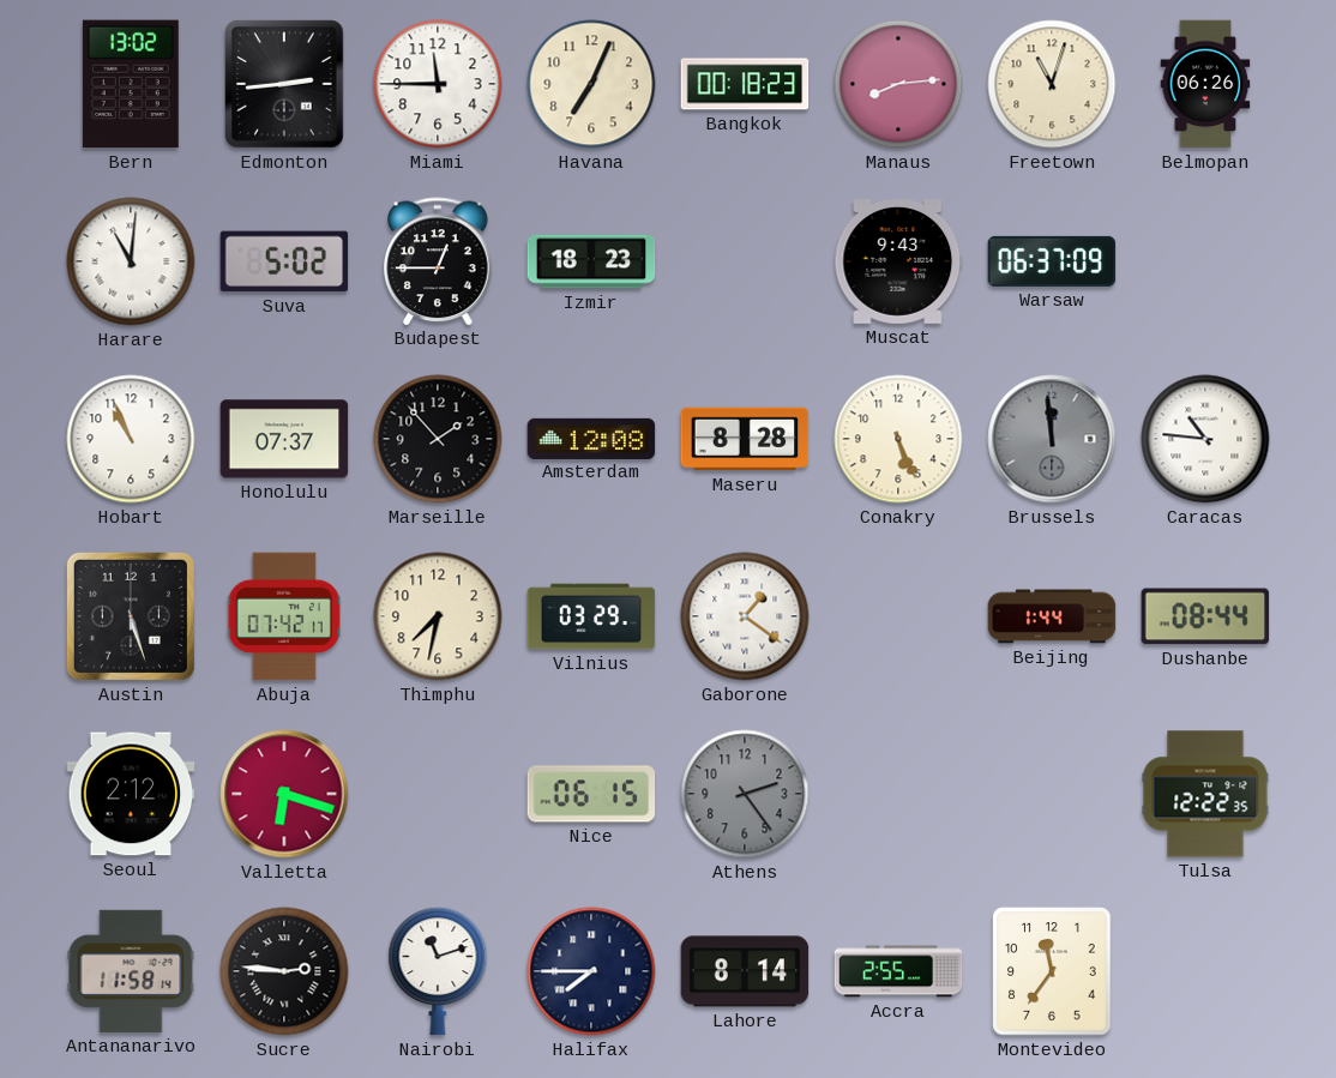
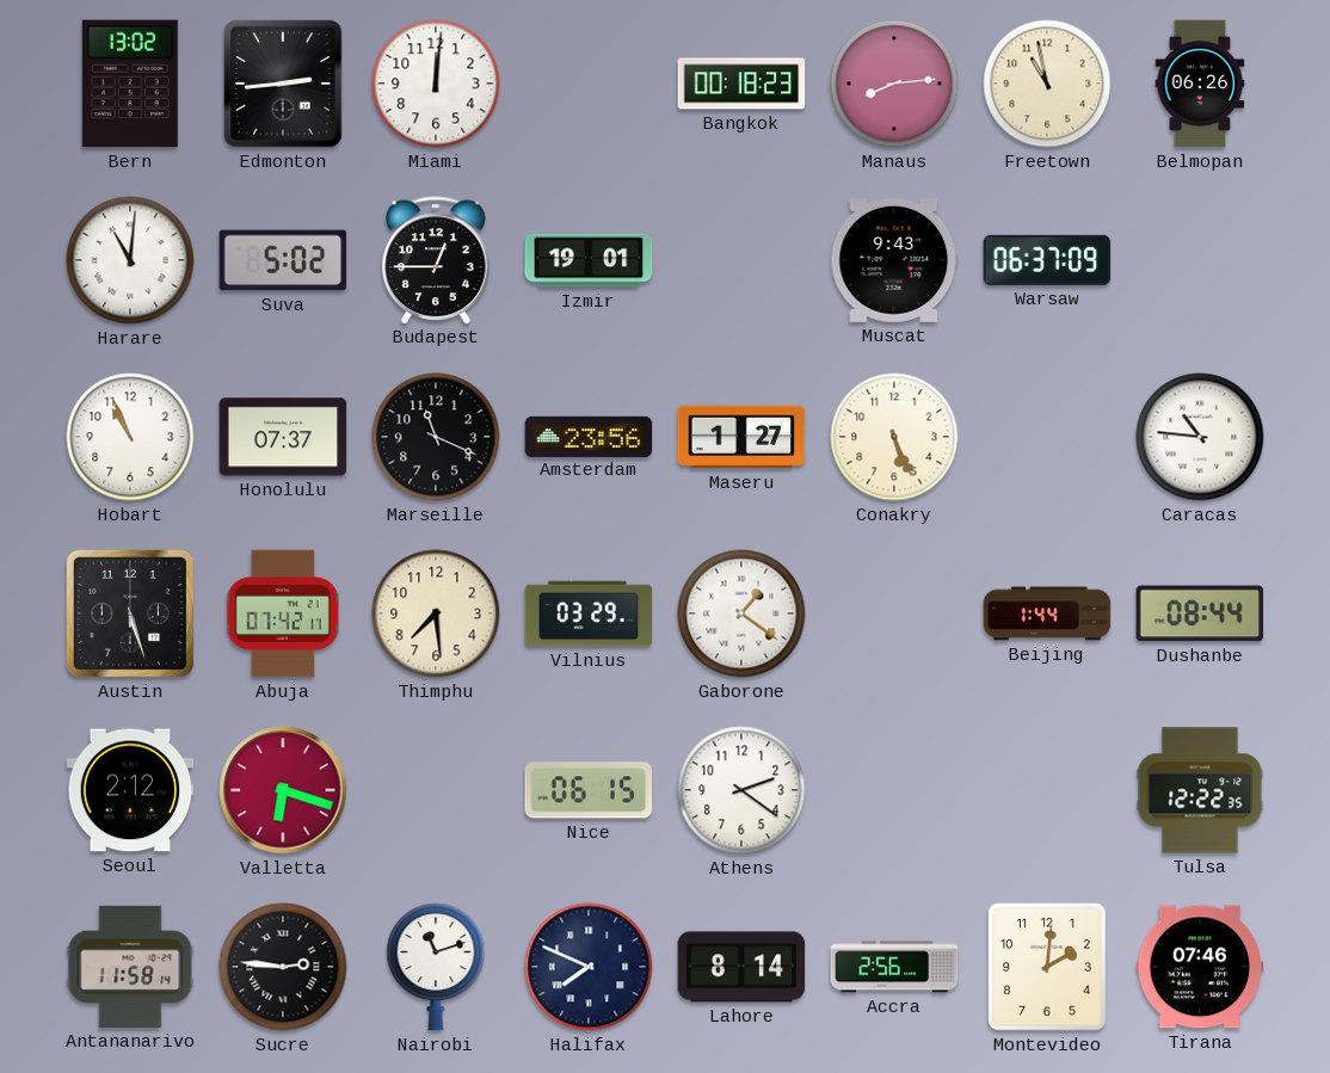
Miami: 11:45 -> 12:01
Havana: 7:04 -> none
Freetown: 11:03 -> 10:58
Izmir: 18:23 -> 19:01
Marseille: 1:53 -> 11:19
Amsterdam: 12:08 -> 23:56
Maseru: 8:28 -> 1:27
Brussels: 11:59 -> none
Thimphu: 7:32 -> 7:29
Athens: 2:24 -> 2:21
Athens dial: grey -> white
Halifax: 7:45 -> 7:49
Accra: 2:55 -> 2:56
Montevideo: 11:36 -> 2:01
Tirana: none -> 07:46
